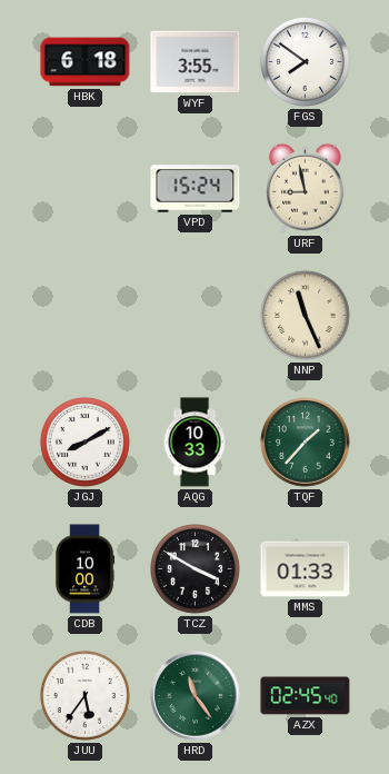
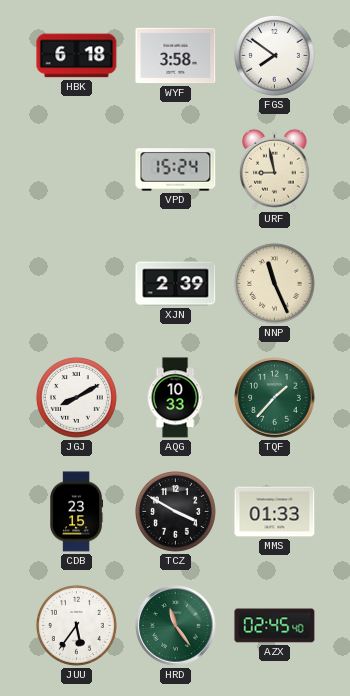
WYF: 3:55 -> 3:58
XJN: none -> 2:39
CDB: 10:00 -> 23:15
